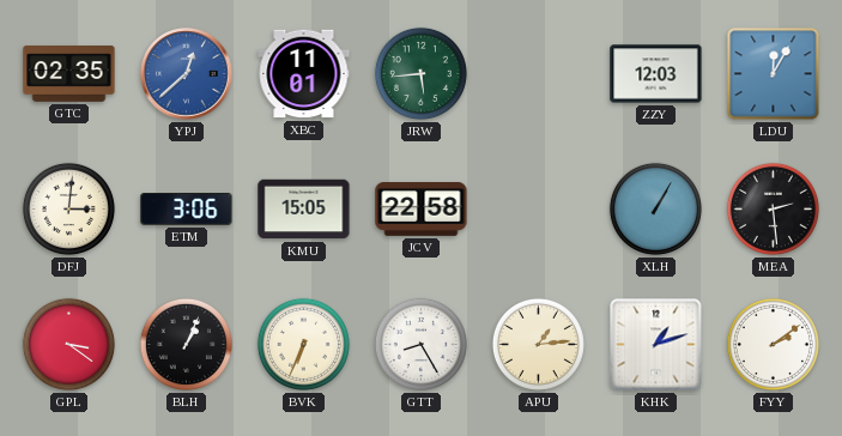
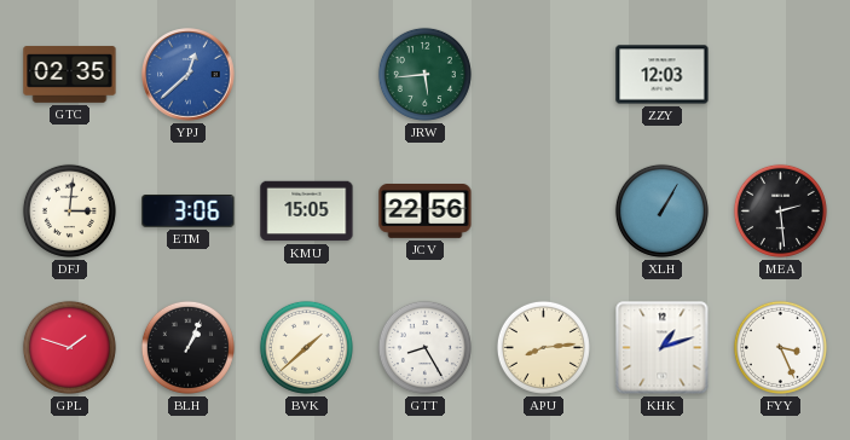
XBC: 11:01 -> none
LDU: 12:05 -> none
JCV: 22:58 -> 22:56
GPL: 3:21 -> 1:48
BVK: 6:34 -> 1:38
APU: 1:14 -> 8:14
FYY: 2:09 -> 3:26
